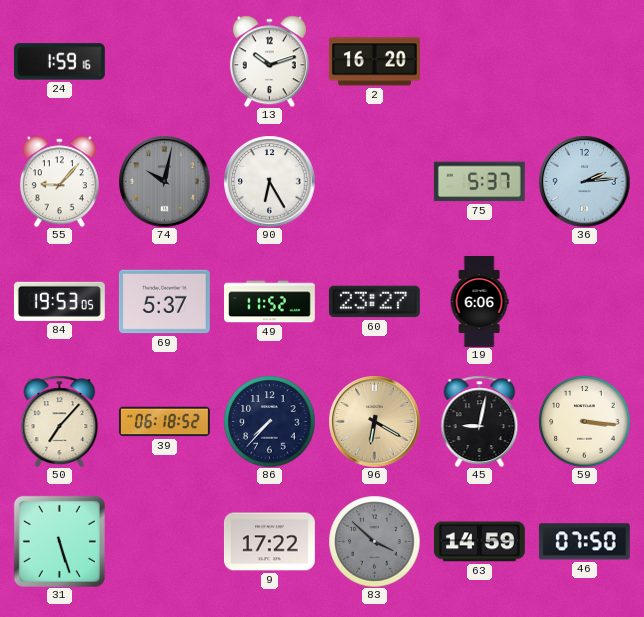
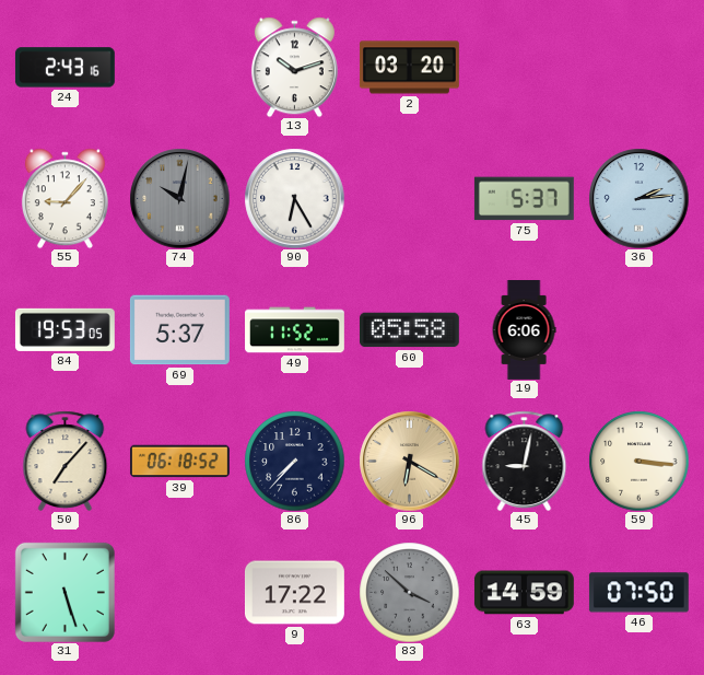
24: 1:59 -> 2:43
2: 16:20 -> 03:20
60: 23:27 -> 05:58
